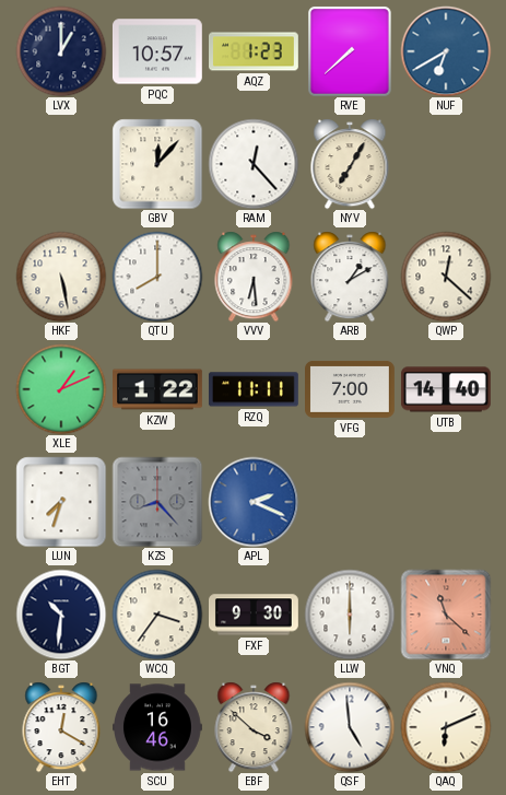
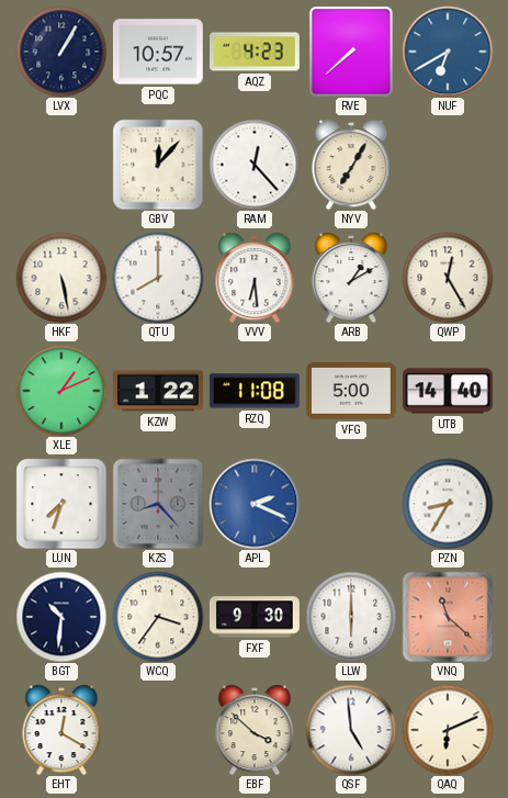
LVX: 1:00 -> 1:05
AQZ: 1:23 -> 4:23
QWP: 12:22 -> 12:25
RZQ: 11:11 -> 11:08
VFG: 7:00 -> 5:00
PZN: none -> 8:35
SCU: 16:46 -> none
